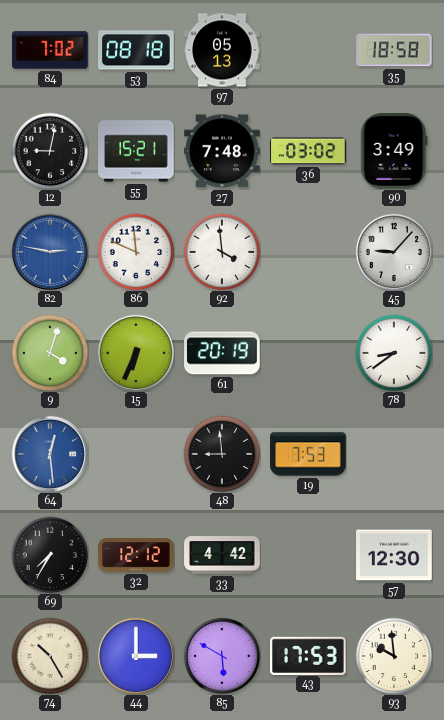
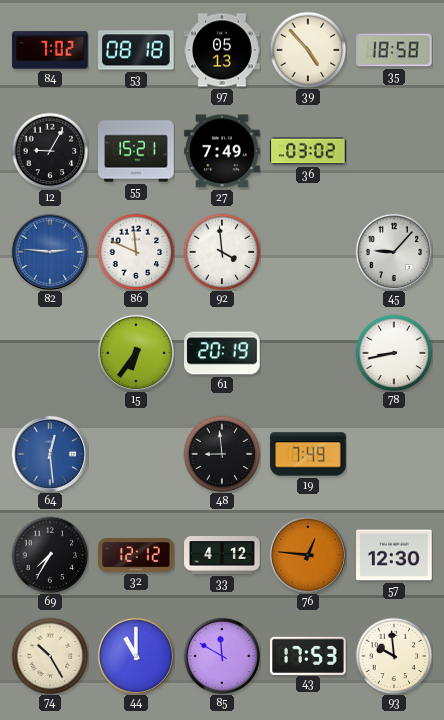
39: none -> 4:53
12: 9:02 -> 9:05
27: 7:48 -> 7:49
90: 3:49 -> none
82: 2:47 -> 2:46
9: 4:03 -> none
15: 6:34 -> 6:36
78: 8:39 -> 8:43
19: 7:53 -> 7:49
33: 4:42 -> 4:12
76: none -> 12:46
44: 3:00 -> 11:00
85: 5:50 -> 11:50
